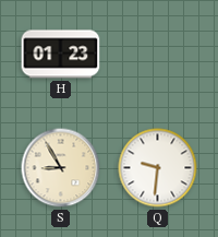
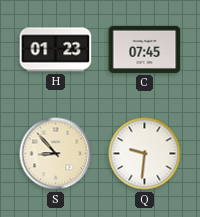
C: none -> 07:45
S: 8:55 -> 8:53
